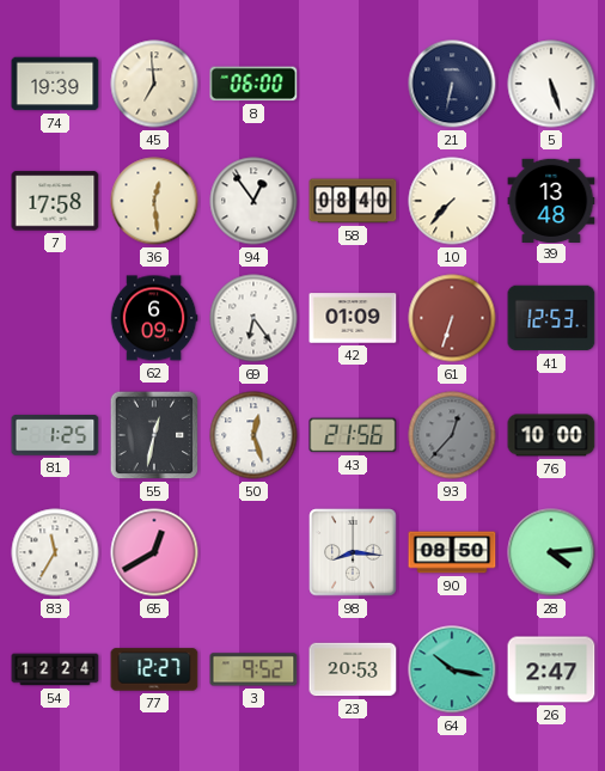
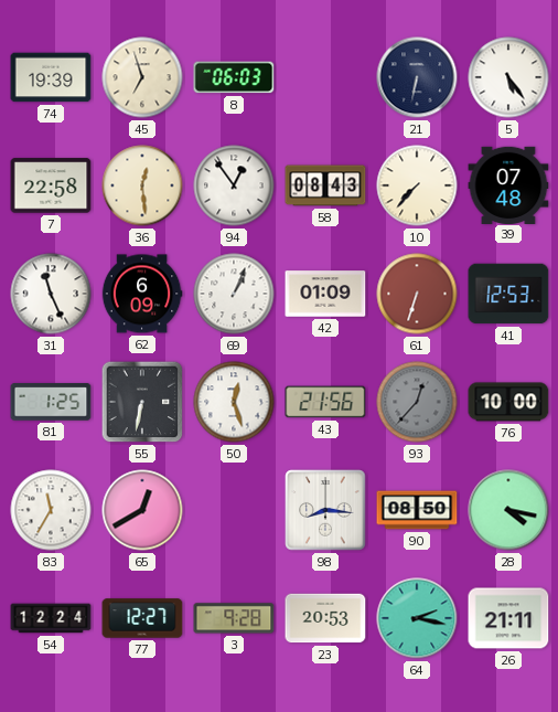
45: 6:59 -> 6:57
8: 06:00 -> 06:03
5: 5:27 -> 5:24
7: 17:58 -> 22:58
58: 08:40 -> 08:43
39: 13:48 -> 07:48
31: none -> 11:26
69: 6:24 -> 1:04
55: 12:32 -> 6:32
28: 4:14 -> 4:17
3: 9:52 -> 9:28
64: 10:17 -> 2:17
26: 2:47 -> 21:11
